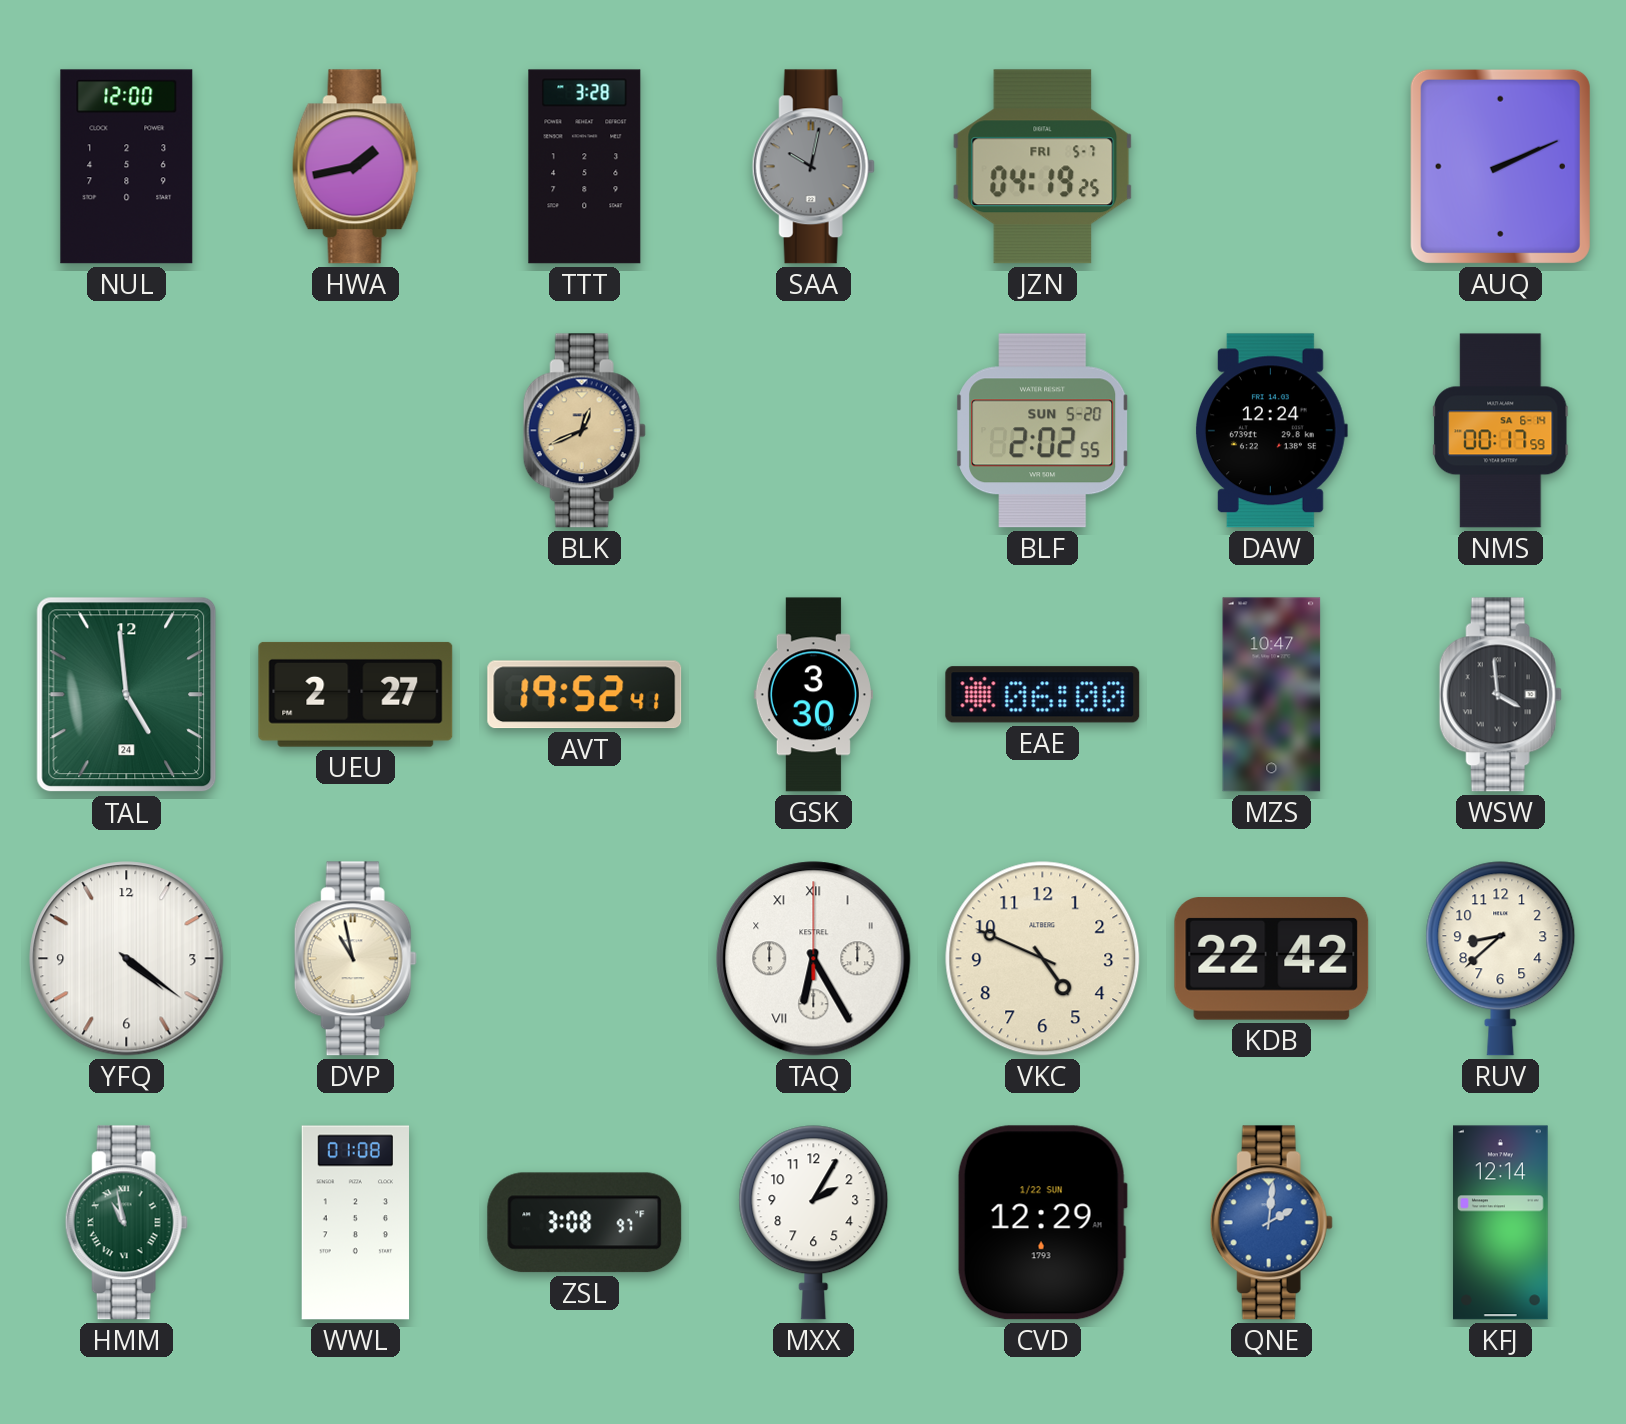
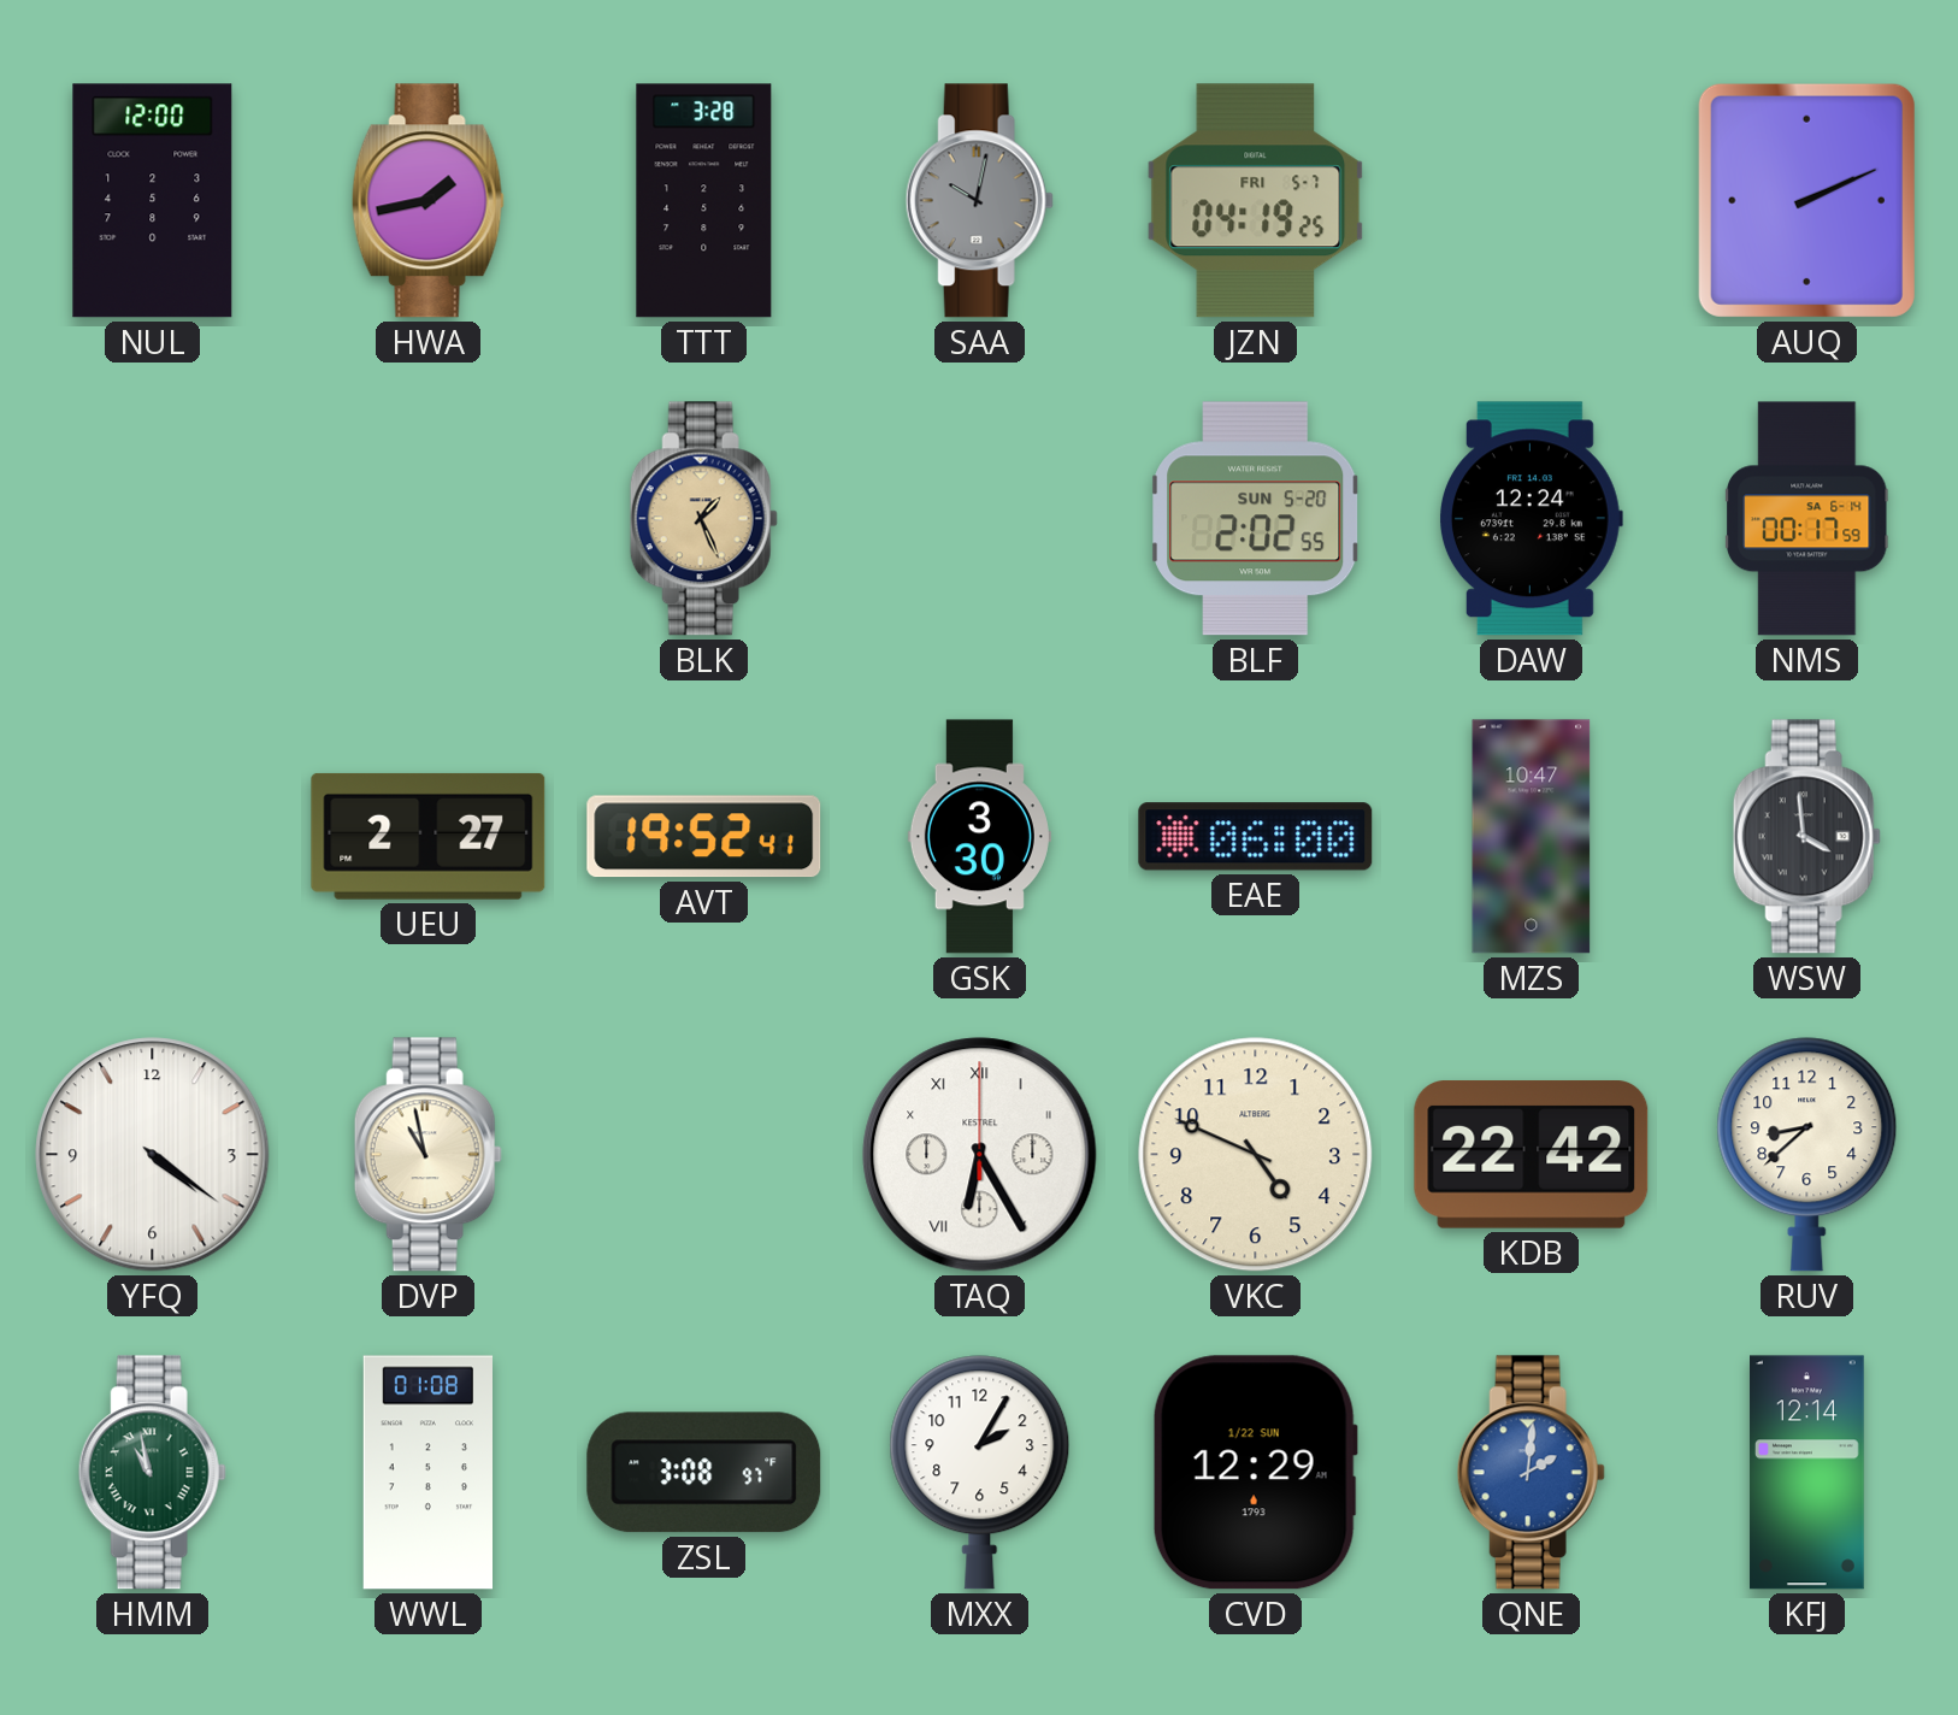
BLK: 12:41 -> 1:26
TAL: 4:59 -> none
